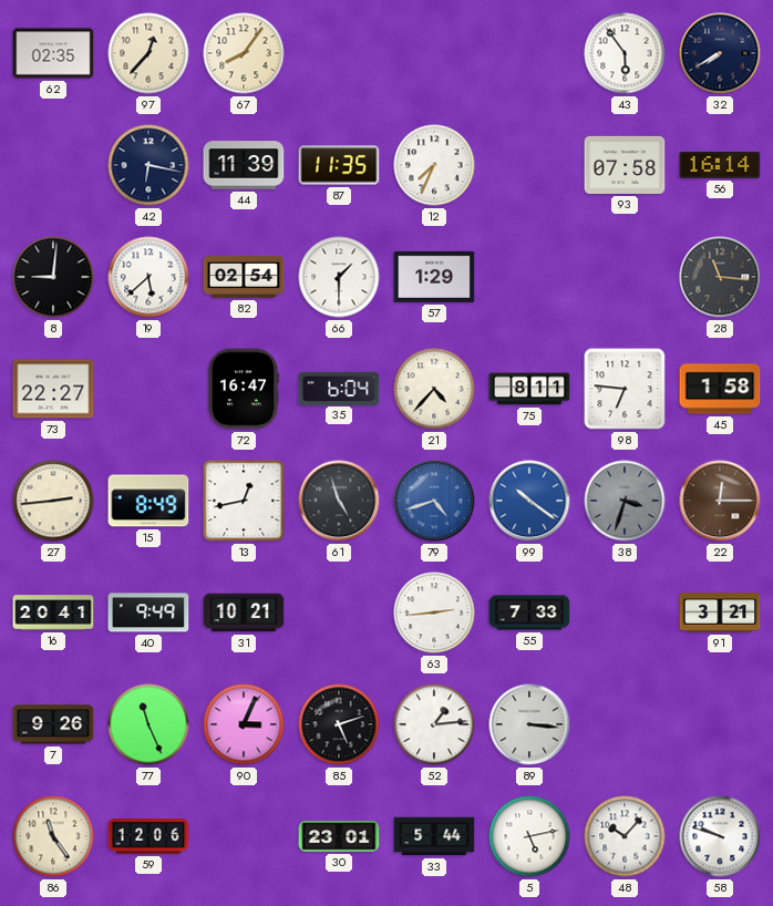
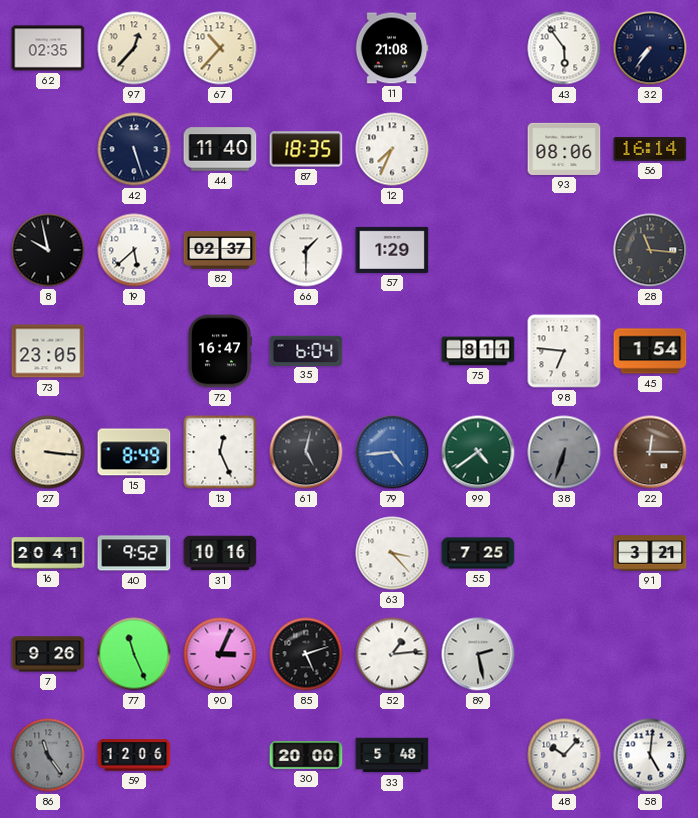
67: 8:06 -> 10:37
11: none -> 21:08
32: 7:40 -> 7:36
42: 6:17 -> 5:27
44: 11:39 -> 11:40
87: 11:35 -> 18:35
93: 07:58 -> 08:06
8: 9:01 -> 9:58
82: 02:54 -> 02:37
73: 22:27 -> 23:05
21: 4:37 -> none
45: 1:58 -> 1:54
27: 2:44 -> 3:16
13: 12:43 -> 12:26
61: 4:57 -> 5:02
79: 4:42 -> 4:44
99: 10:21 -> 4:39
99 dial: blue -> green
38: 3:33 -> 6:33
40: 9:49 -> 9:52
31: 10:21 -> 10:16
63: 2:44 -> 3:23
55: 7:33 -> 7:25
89: 3:16 -> 2:28
86 dial: cream -> grey
30: 23:01 -> 20:00
33: 5:44 -> 5:48
5: 5:13 -> none
58: 9:48 -> 5:01
